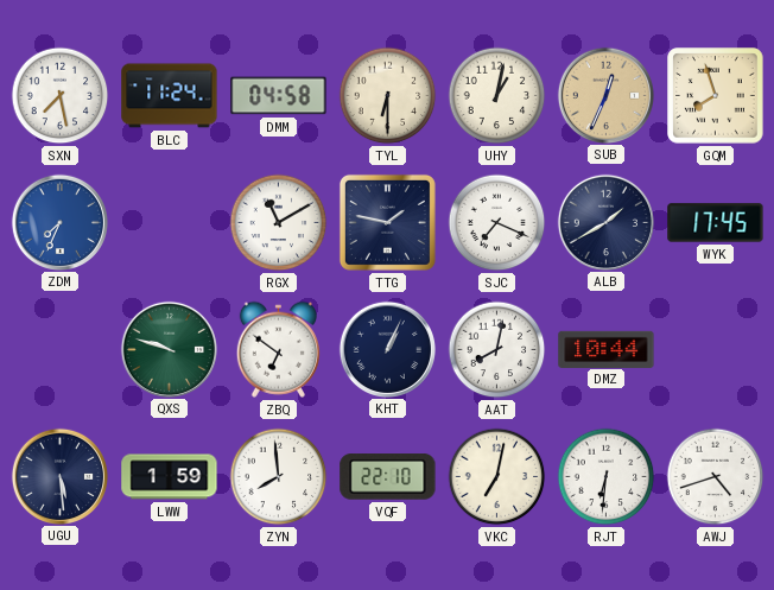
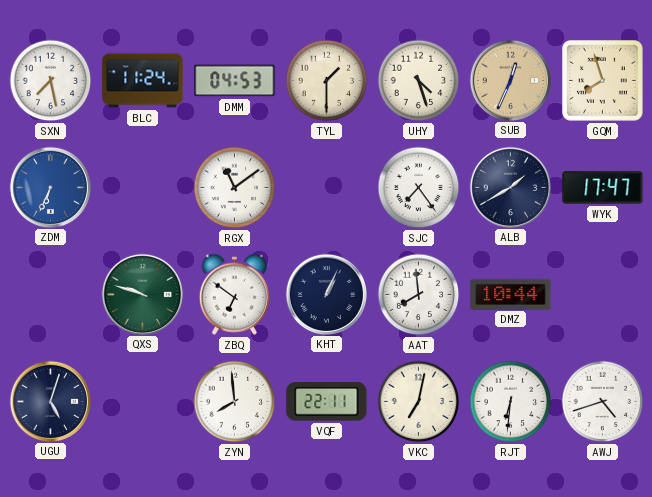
DMM: 04:58 -> 04:53
TYL: 6:30 -> 1:30
UHY: 1:02 -> 4:27
ZDM: 7:34 -> 6:34
RGX: 11:10 -> 11:09
TTG: 1:47 -> none
SJC: 7:19 -> 7:24
WYK: 17:45 -> 17:47
AAT: 8:02 -> 7:59
UGU: 5:29 -> 5:03
LWW: 1:59 -> none
VQF: 22:10 -> 22:11
